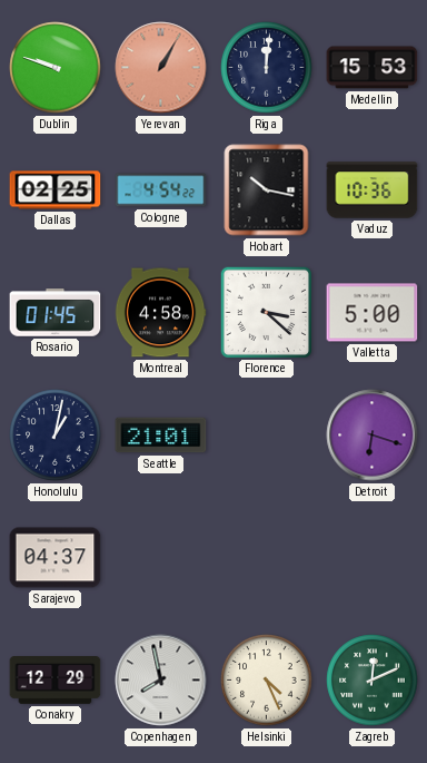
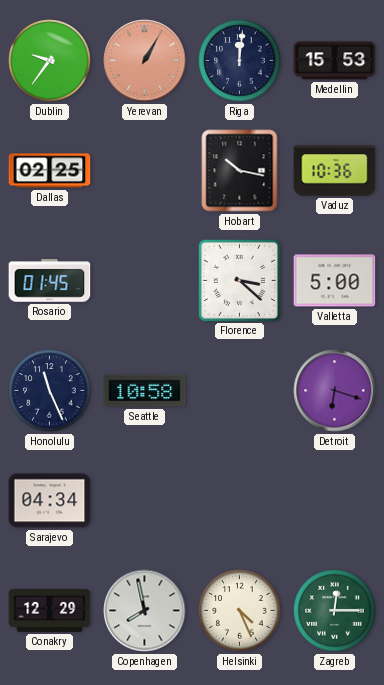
Dublin: 9:48 -> 9:36
Cologne: 4:54 -> none
Montreal: 4:58 -> none
Honolulu: 1:02 -> 11:26
Seattle: 21:01 -> 10:58
Sarajevo: 04:37 -> 04:34
Zagreb: 12:11 -> 12:15
